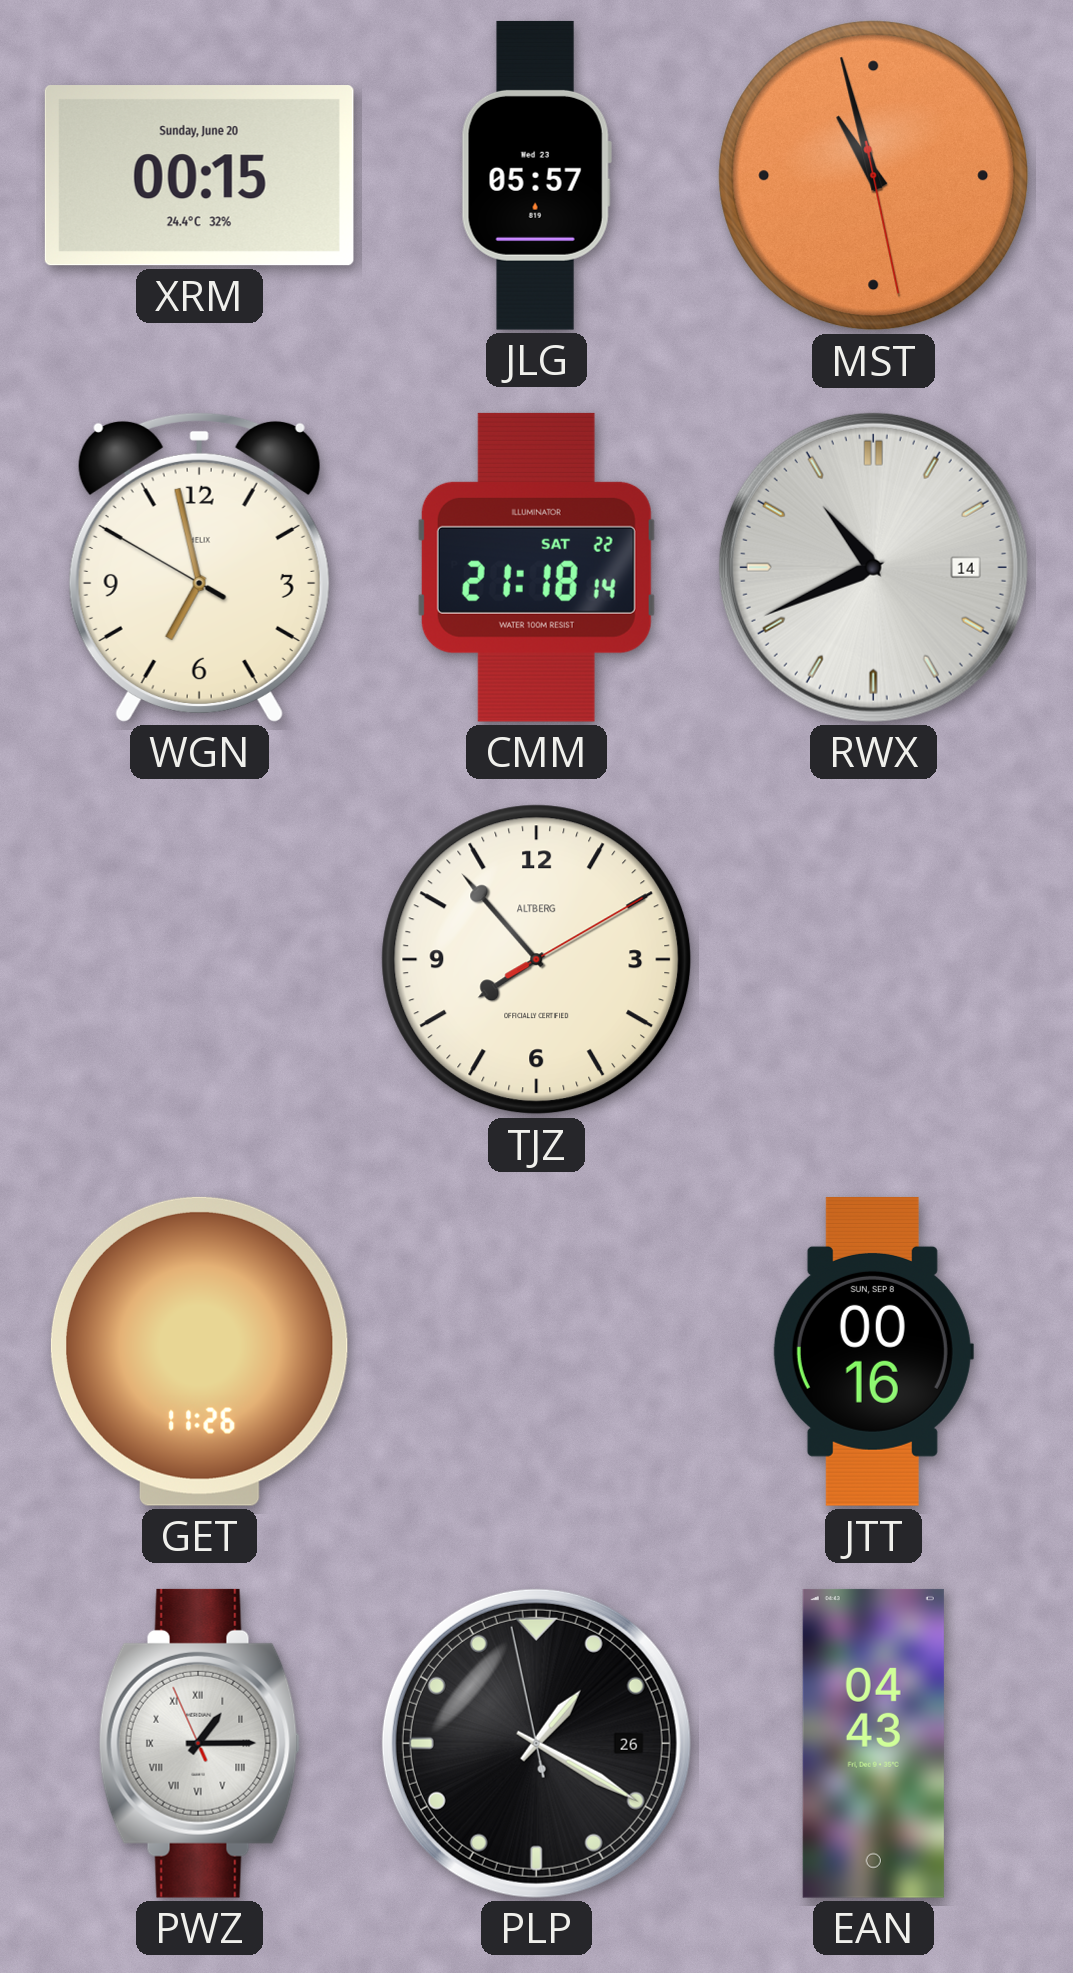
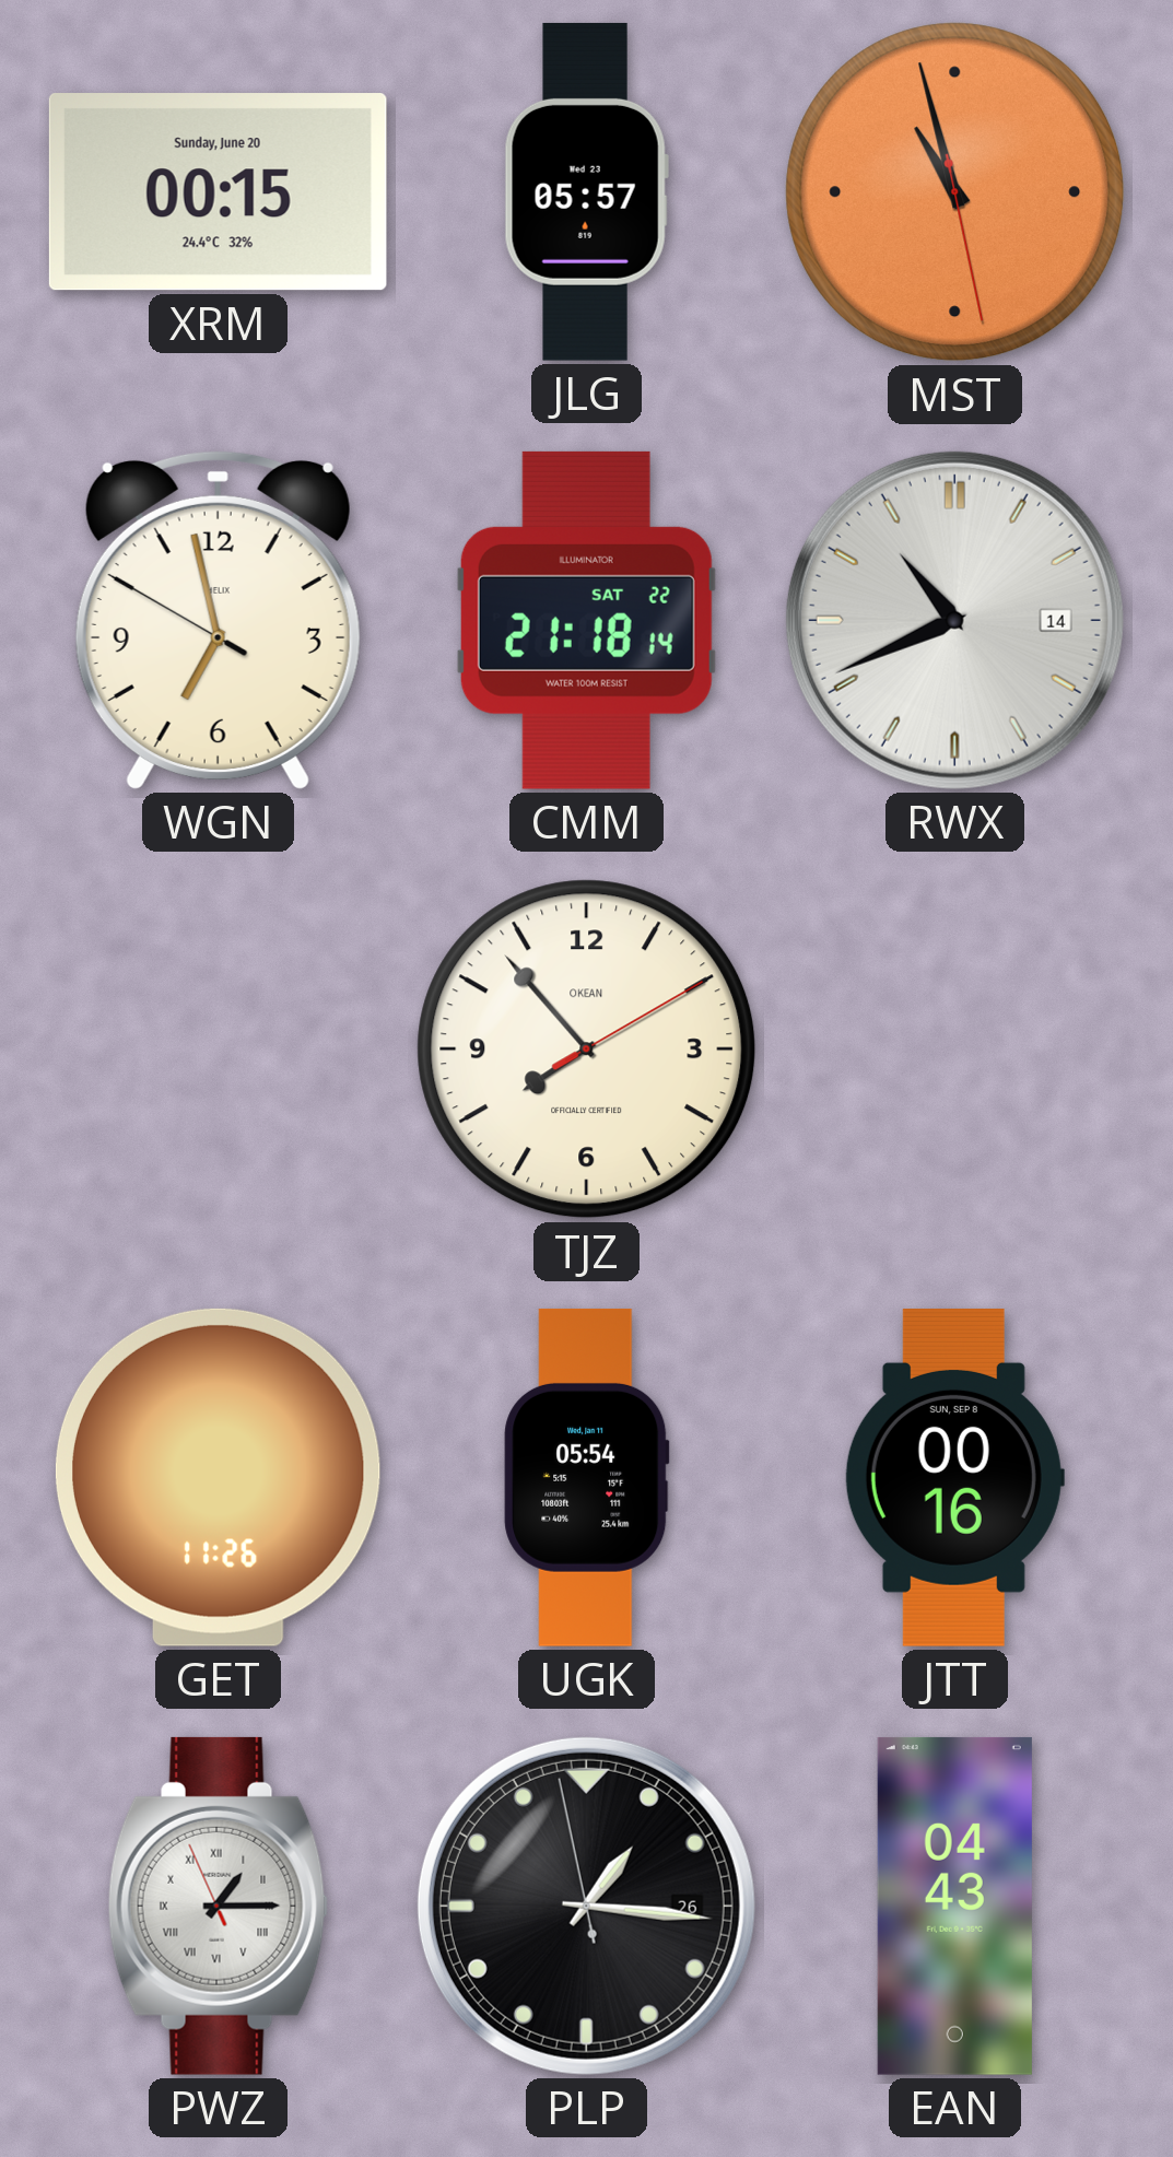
TJZ brand: ALTBERG -> OKEAN
UGK: none -> 05:54
PLP: 1:19 -> 1:15
